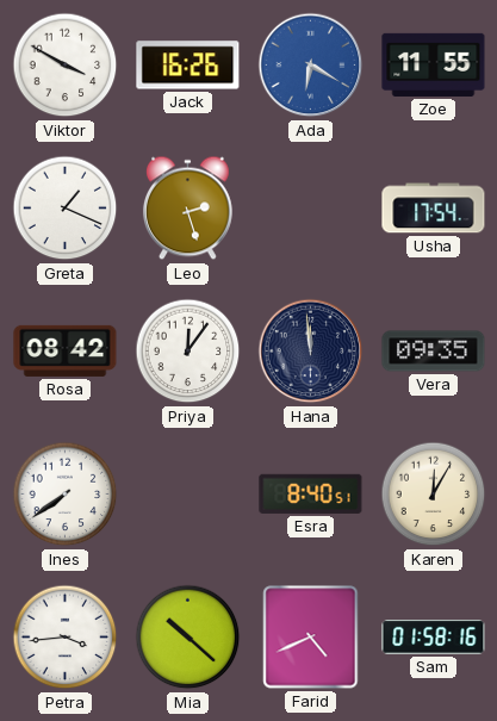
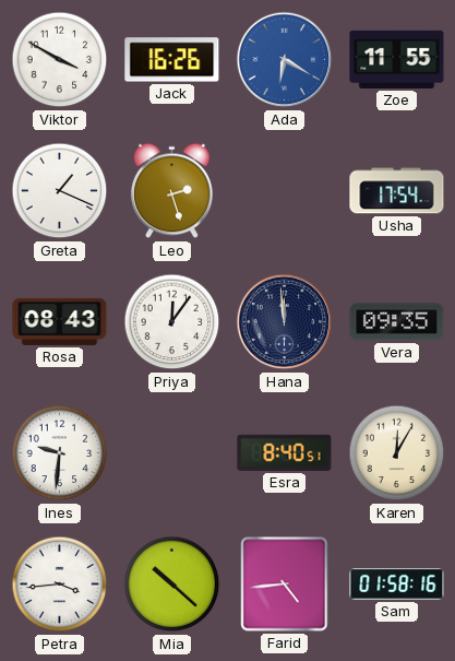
Rosa: 08:42 -> 08:43
Ines: 7:39 -> 9:31
Farid: 4:41 -> 4:44
